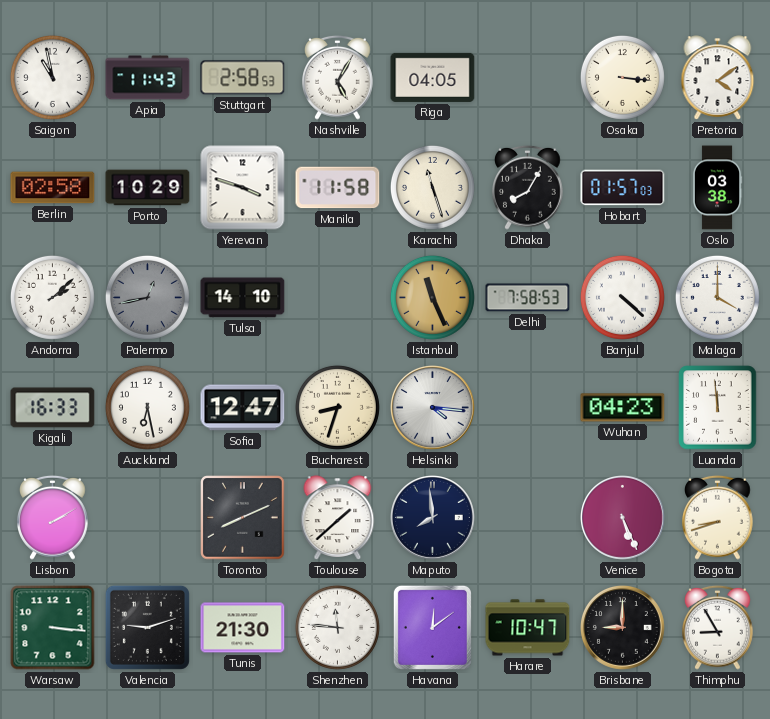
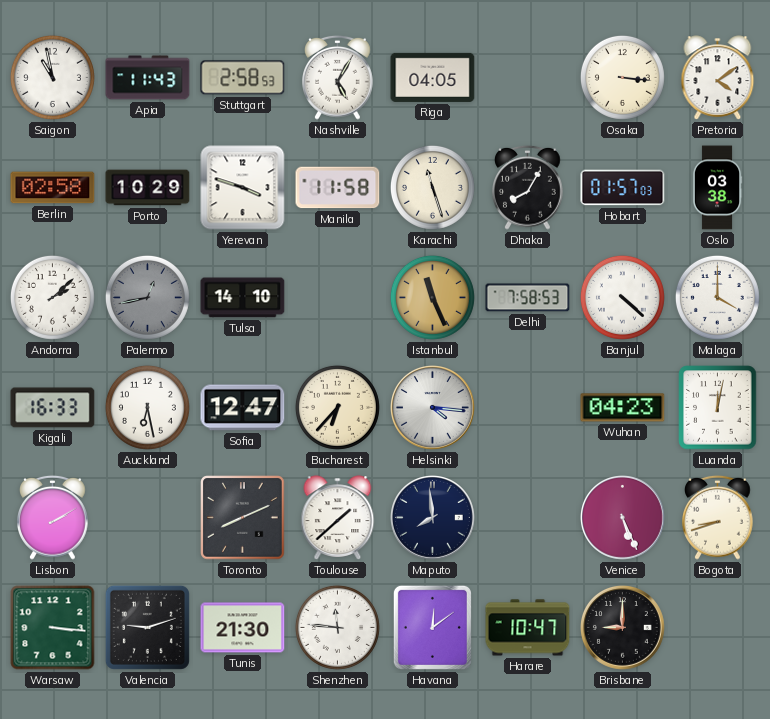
Bucharest: 8:33 -> 6:37
Luanda: 11:59 -> 12:02
Thimphu: 8:55 -> none
